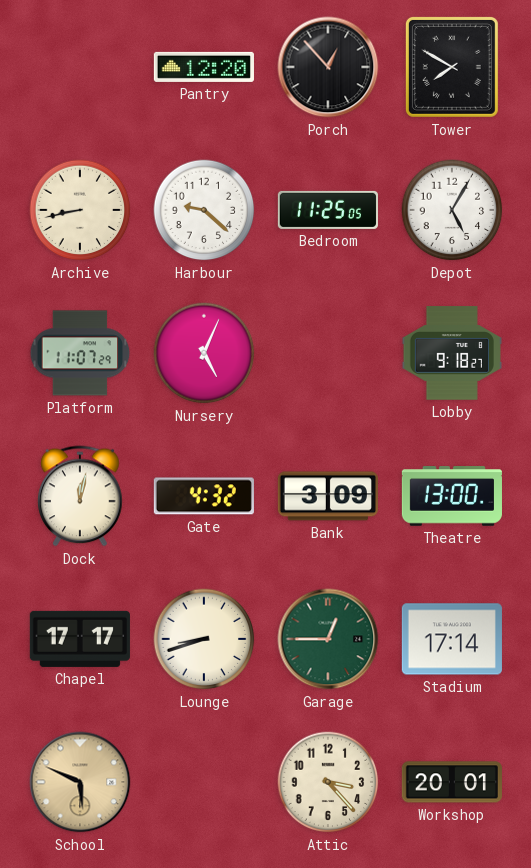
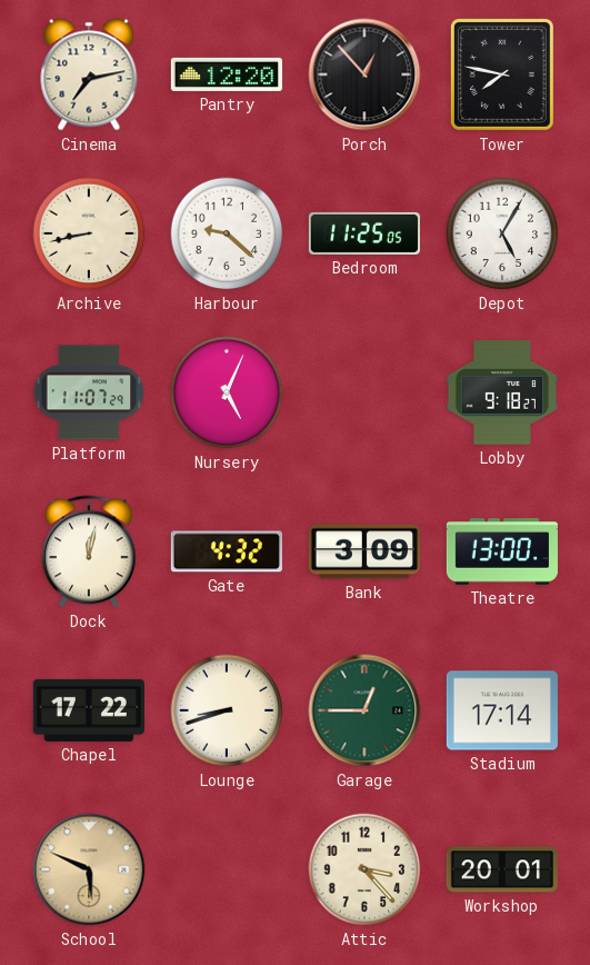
Cinema: none -> 7:13
Tower: 7:50 -> 7:47
Chapel: 17:17 -> 17:22
